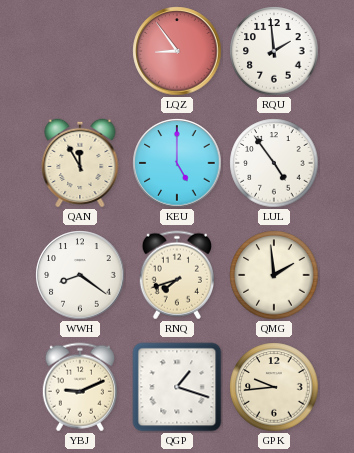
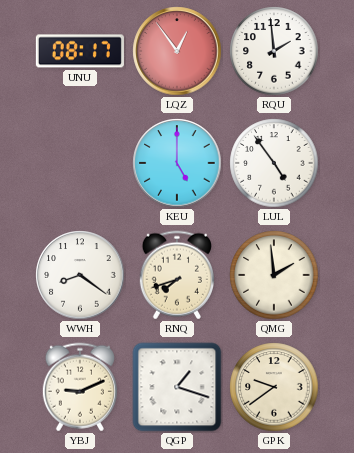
UNU: none -> 08:17
LQZ: 8:54 -> 12:54
QAN: 11:55 -> none
GPK: 9:44 -> 9:39
